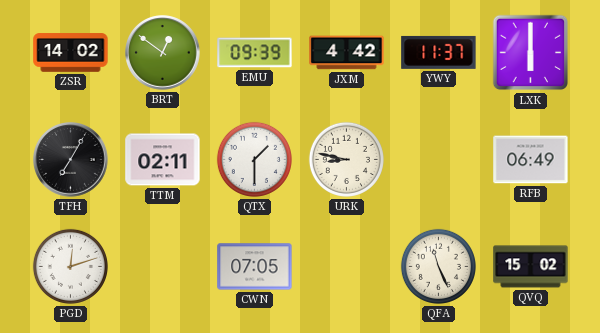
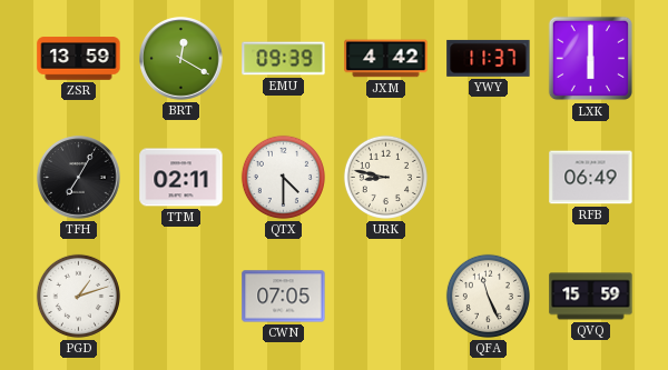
ZSR: 14:02 -> 13:59
BRT: 12:51 -> 12:20
QTX: 1:30 -> 4:30
PGD: 12:12 -> 1:12
QVQ: 15:02 -> 15:59
